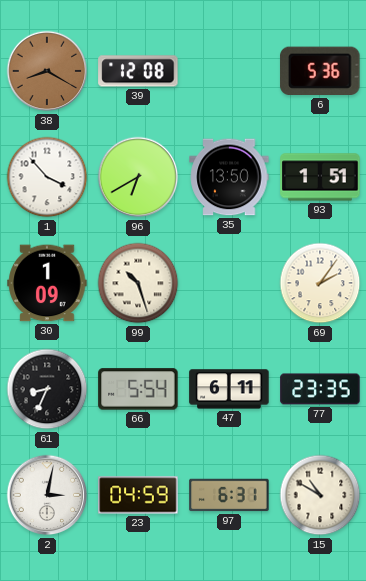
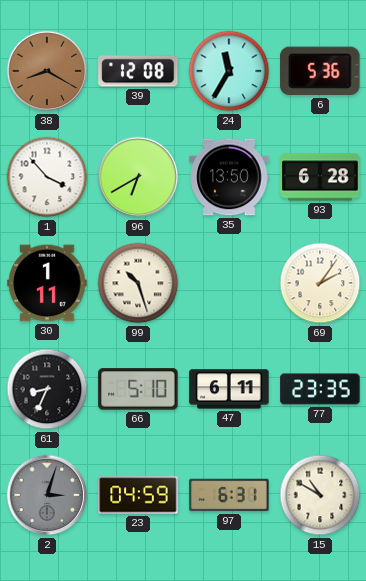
24: none -> 11:35
93: 1:51 -> 6:28
30: 1:09 -> 1:11
66: 5:54 -> 5:10
2: 3:02 -> 3:03
2 dial: white -> grey
